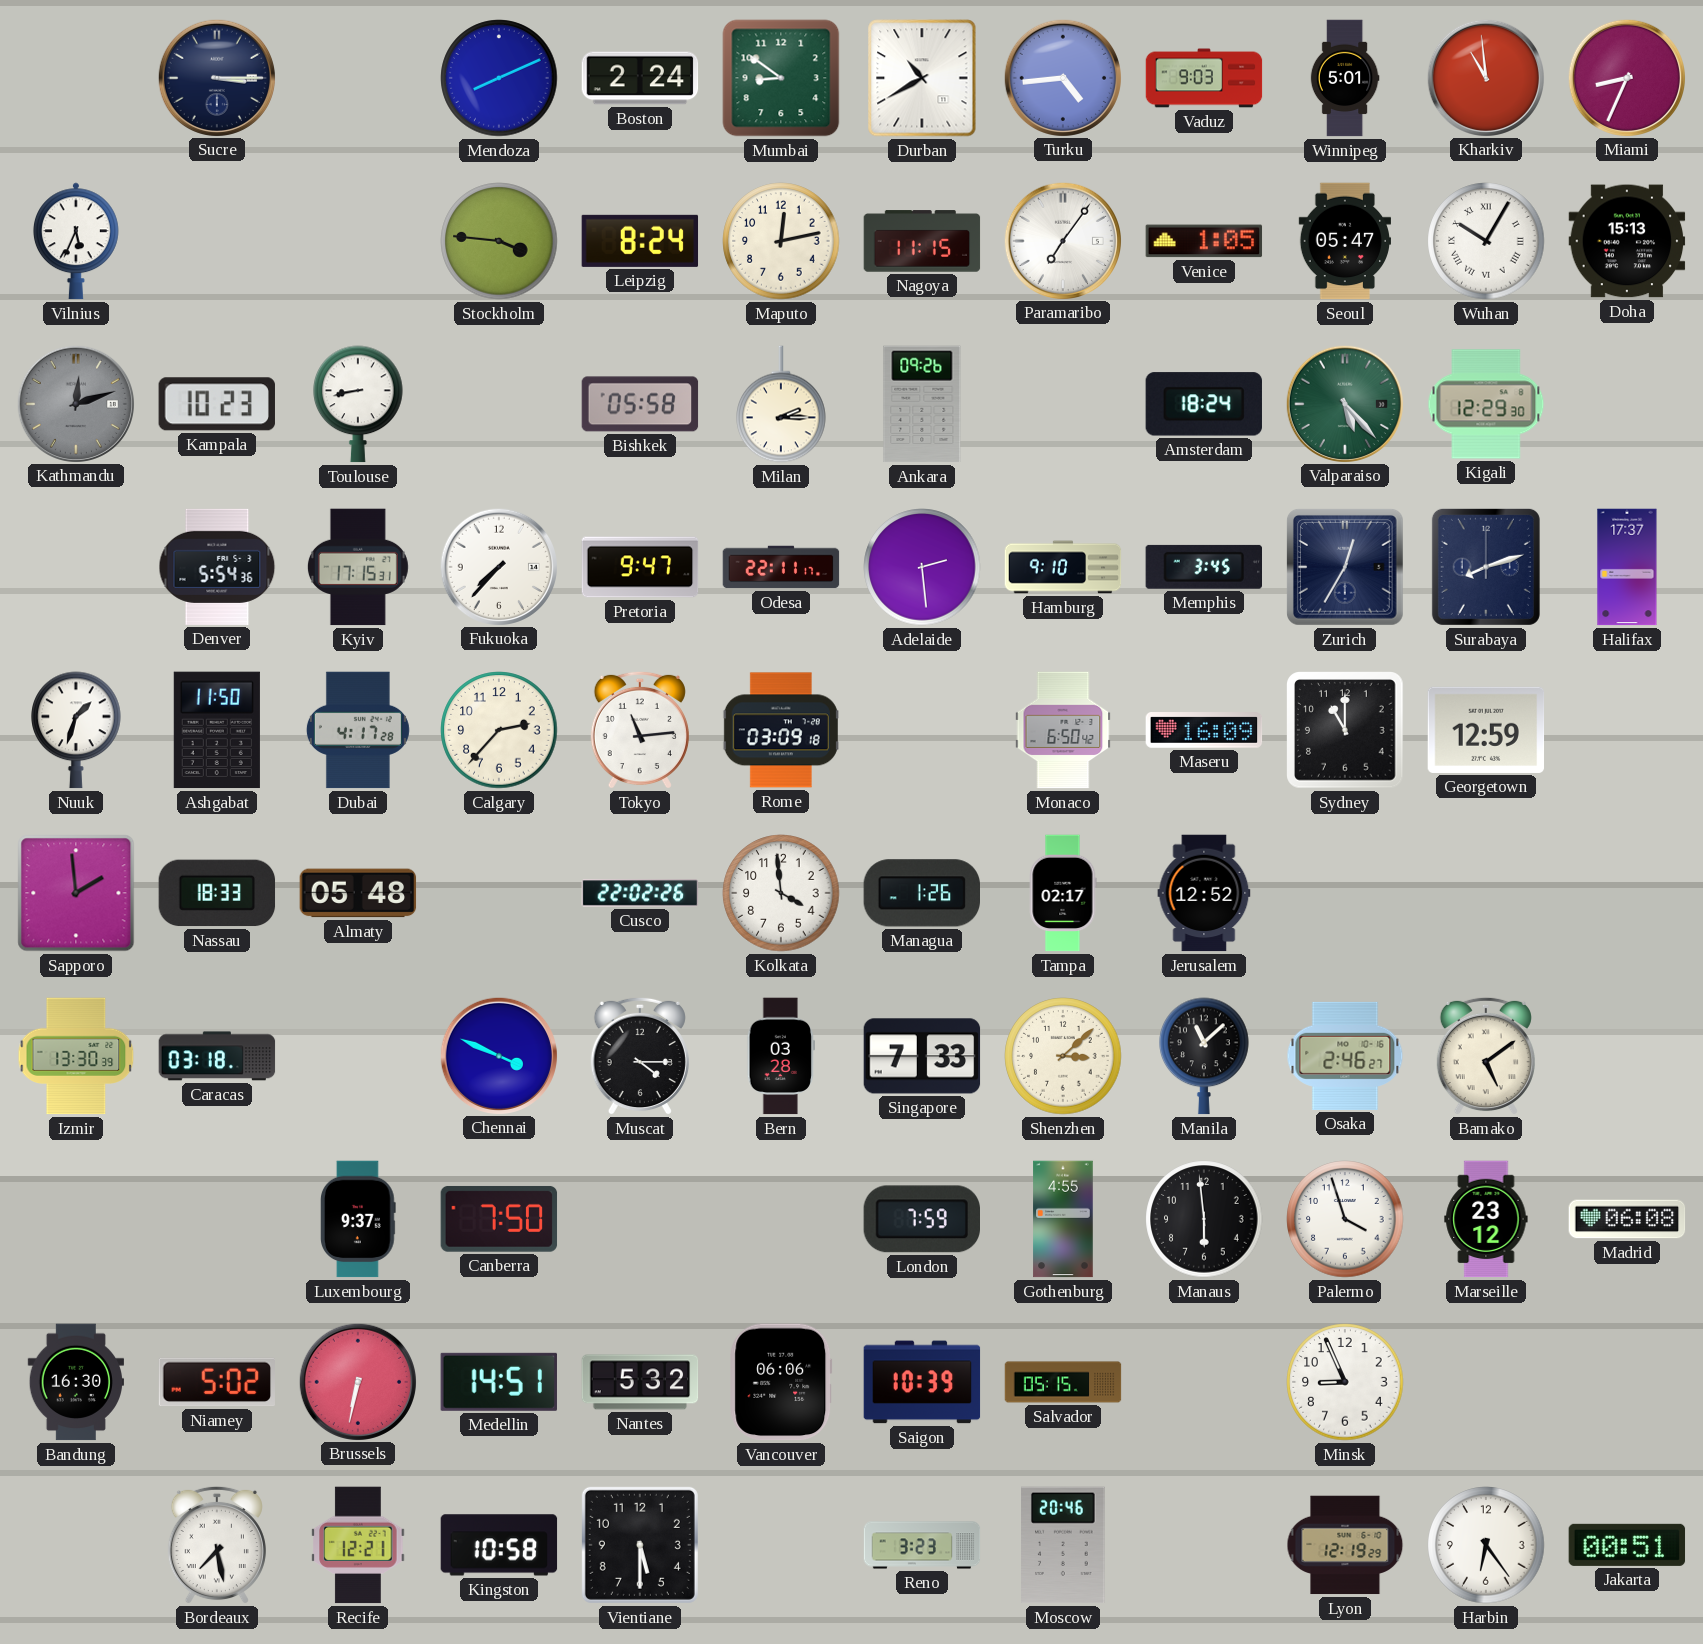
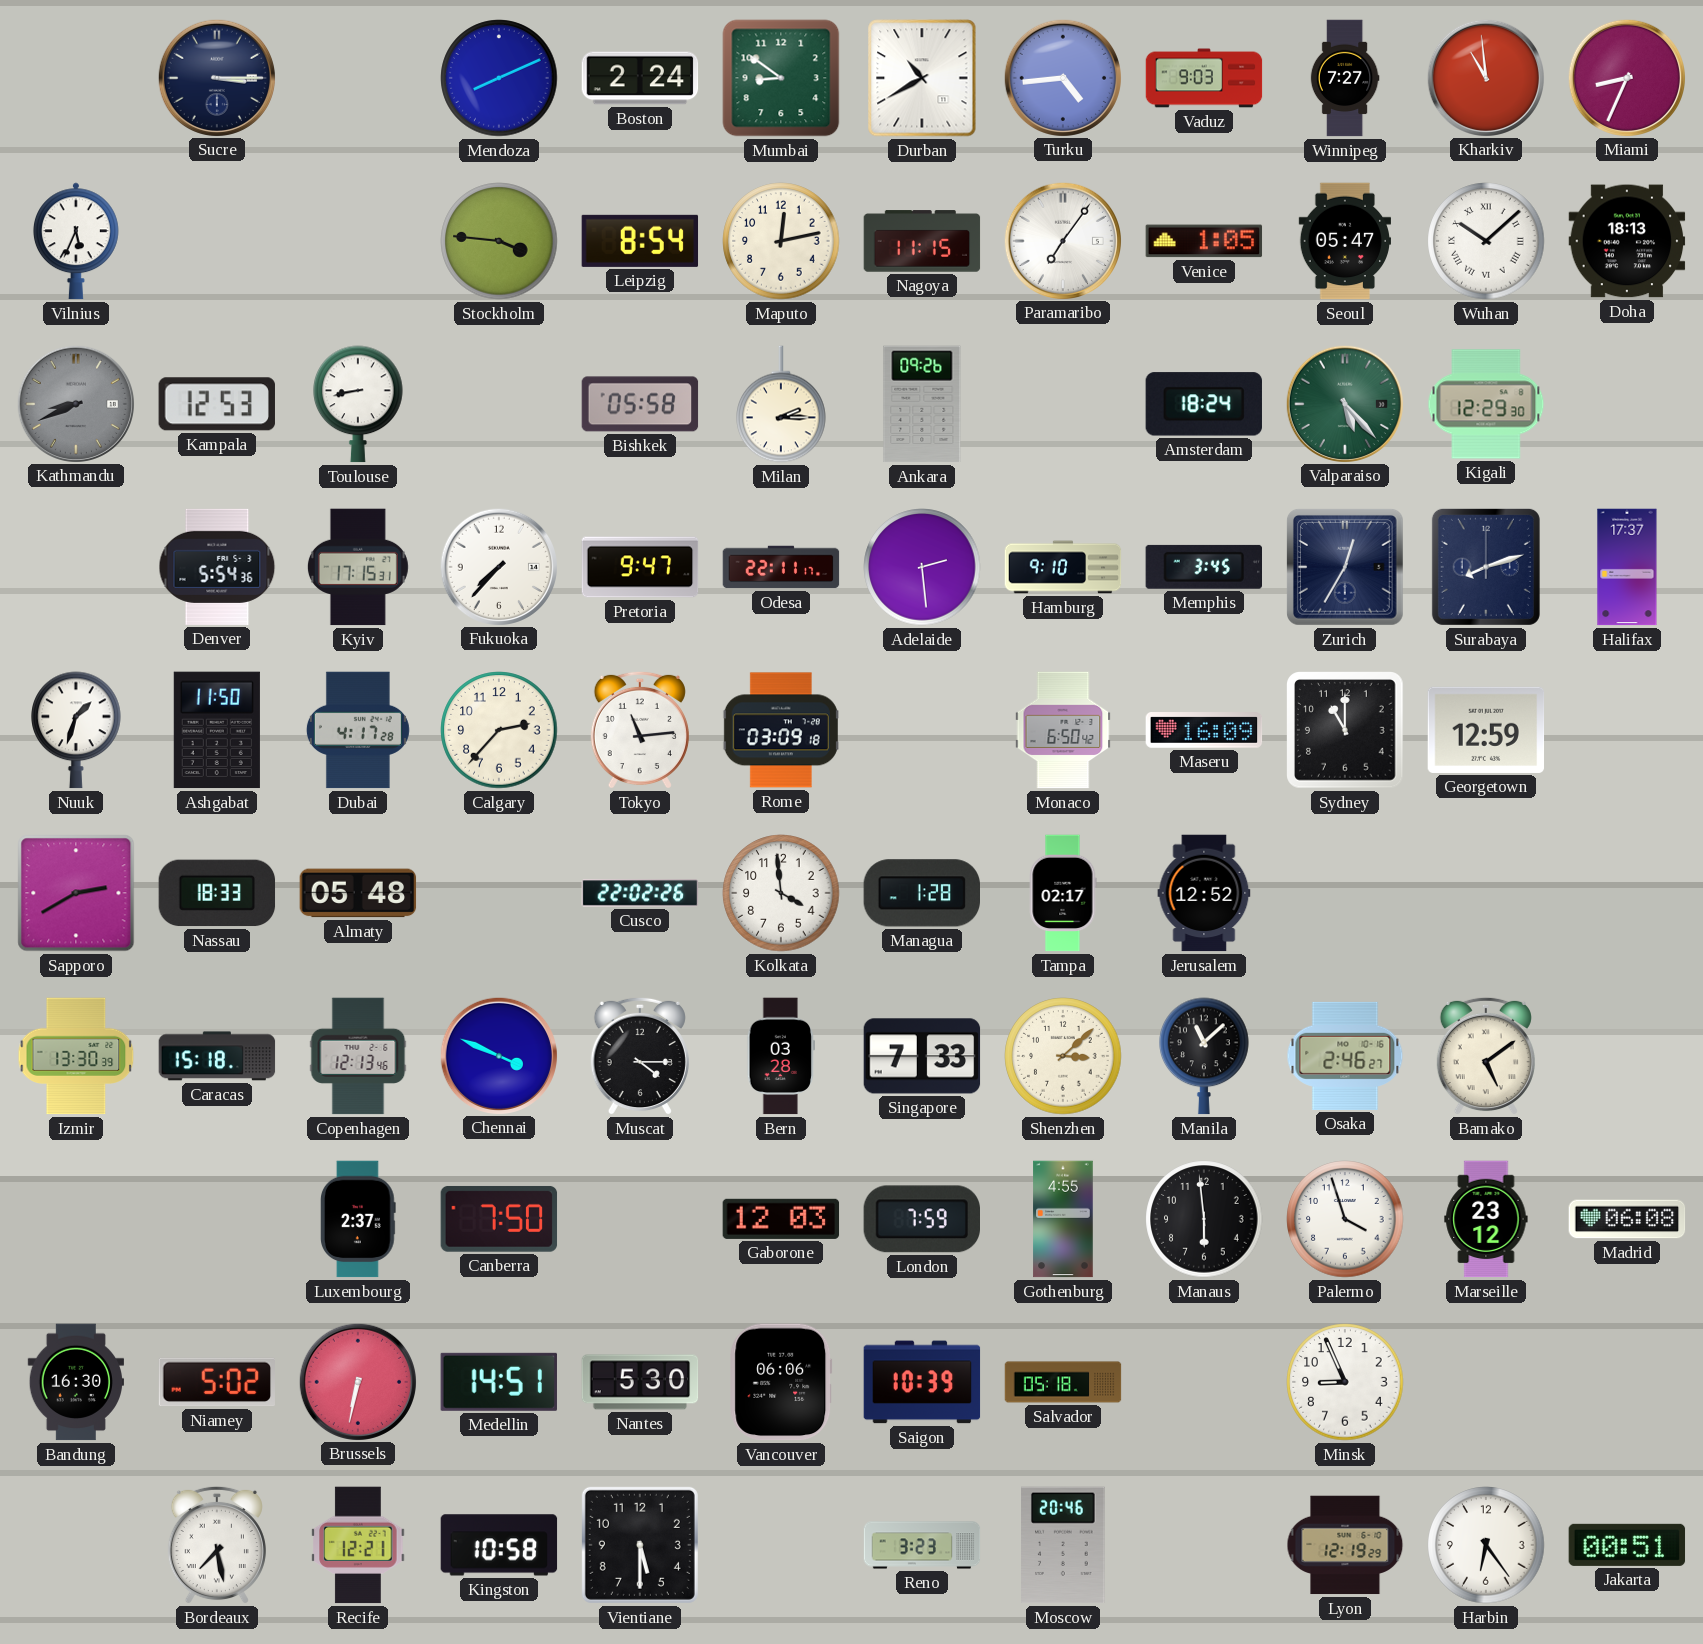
Winnipeg: 5:01 -> 7:27
Leipzig: 8:24 -> 8:54
Wuhan: 10:05 -> 10:08
Doha: 15:13 -> 18:13
Kathmandu: 12:12 -> 8:41
Kampala: 10:23 -> 12:53
Sapporo: 1:59 -> 2:40
Managua: 1:26 -> 1:28
Caracas: 03:18 -> 15:18
Copenhagen: none -> 12:13
Luxembourg: 9:37 -> 2:37
Gaborone: none -> 12:03
Nantes: 5:32 -> 5:30
Salvador: 05:15 -> 05:18
